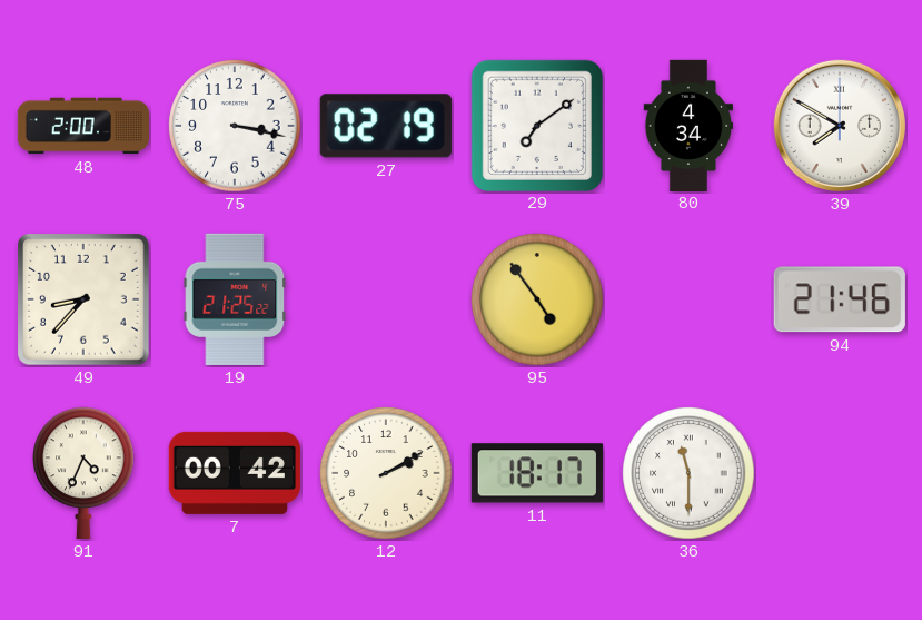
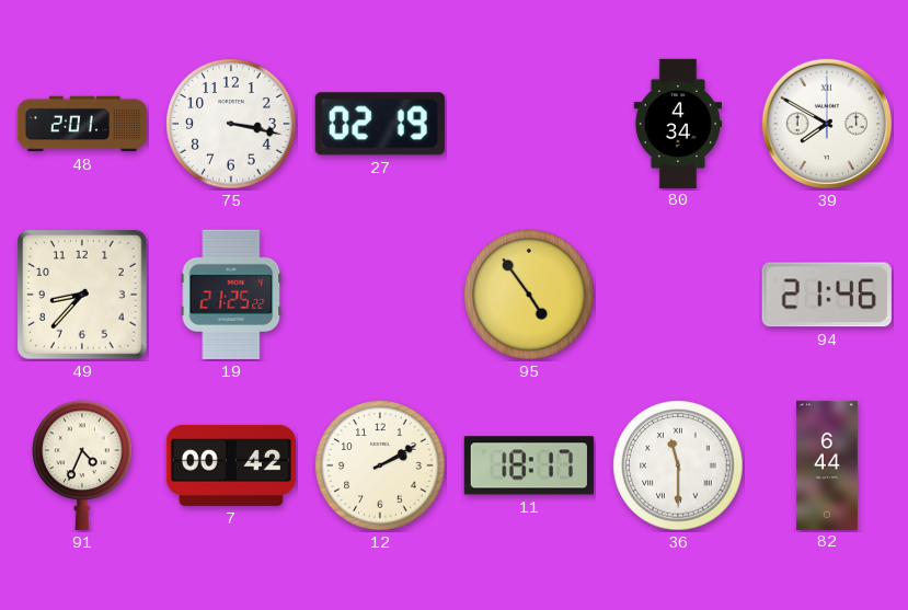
48: 2:00 -> 2:01
29: 7:09 -> none
82: none -> 6:44
